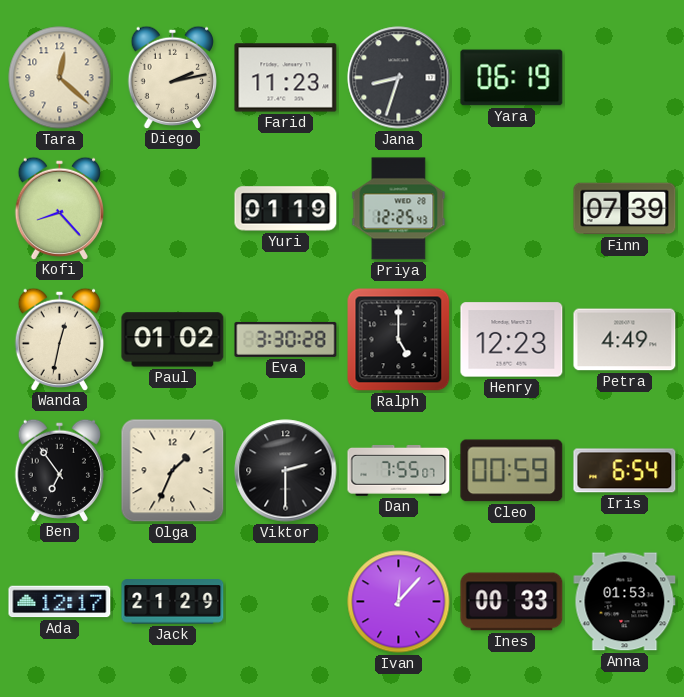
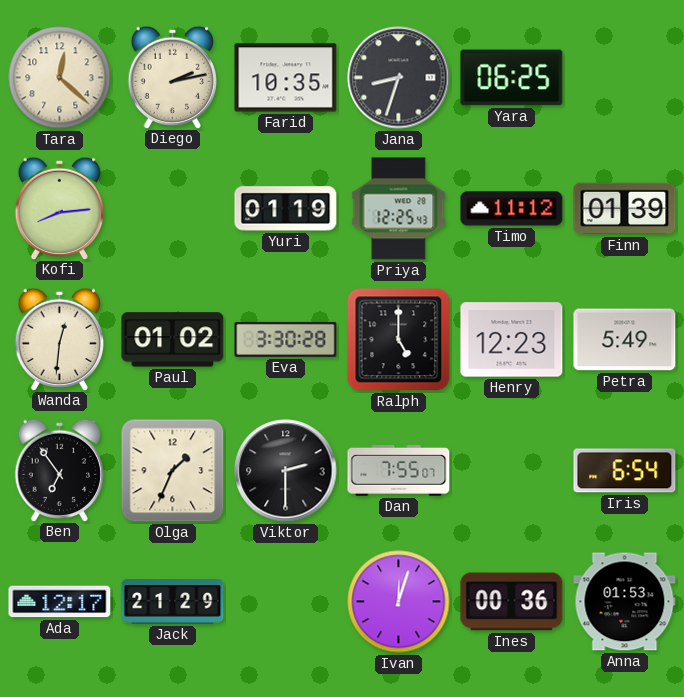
Farid: 11:23 -> 10:35
Yara: 06:19 -> 06:25
Kofi: 8:23 -> 8:14
Timo: none -> 11:12
Finn: 07:39 -> 01:39
Wanda: 12:32 -> 12:31
Petra: 4:49 -> 5:49
Cleo: 00:59 -> none
Ivan: 12:07 -> 12:03
Ines: 00:33 -> 00:36
